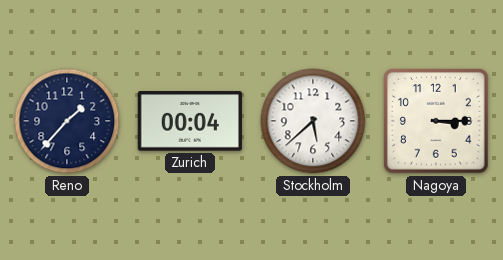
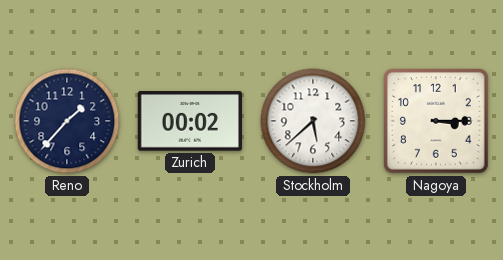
Zurich: 00:04 -> 00:02
